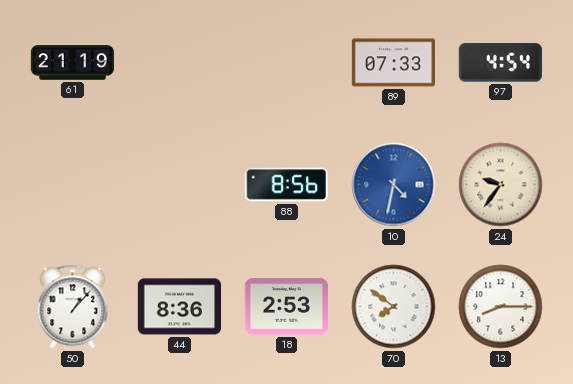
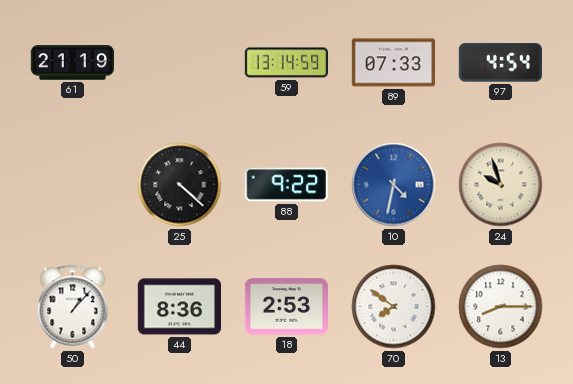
59: none -> 13:14
25: none -> 4:22
88: 8:56 -> 9:22
24: 9:36 -> 9:57
